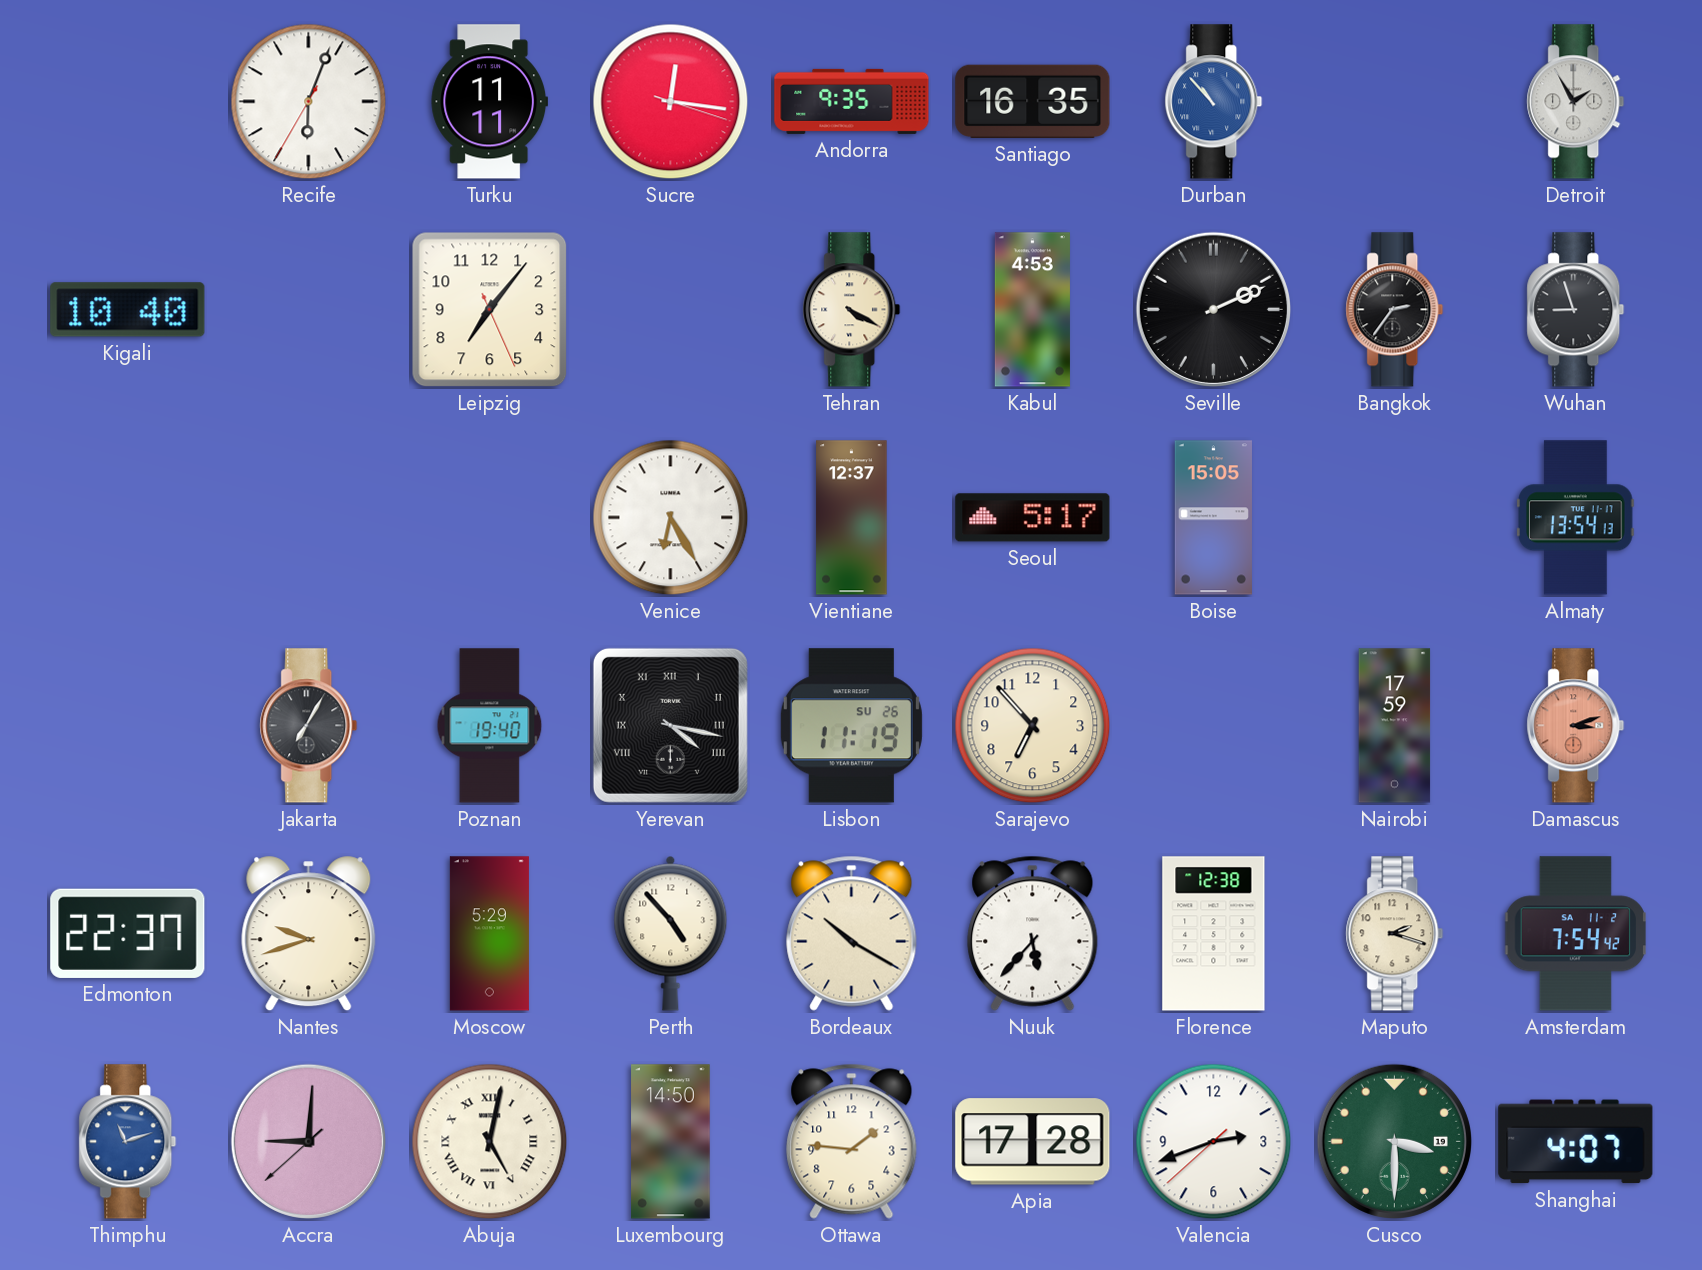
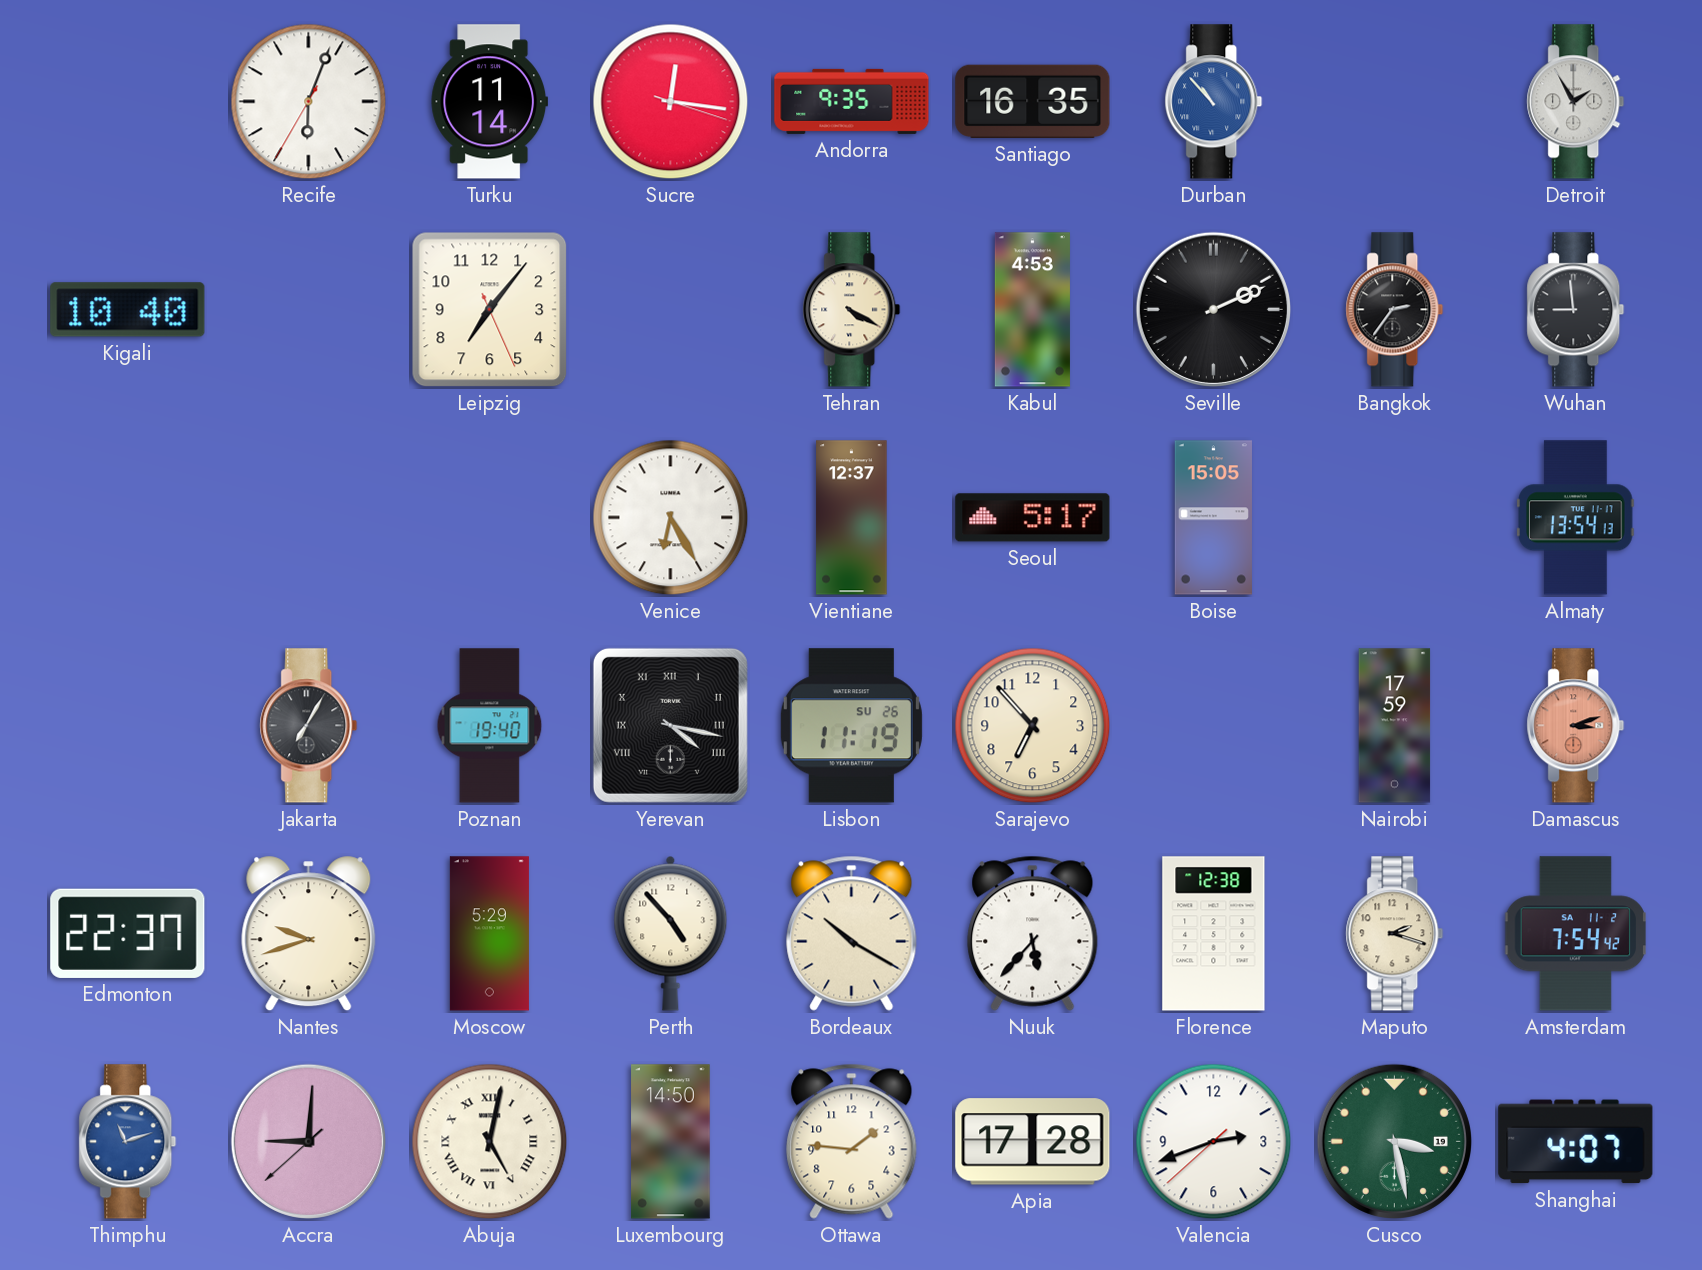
Turku: 11:11 -> 11:14
Wuhan: 8:57 -> 8:59
Cusco: 3:30 -> 3:28
